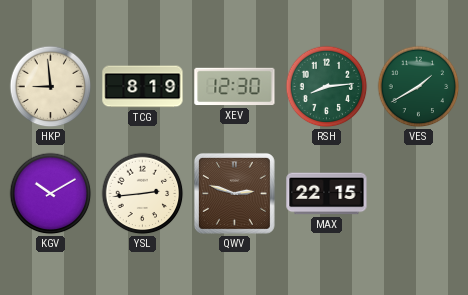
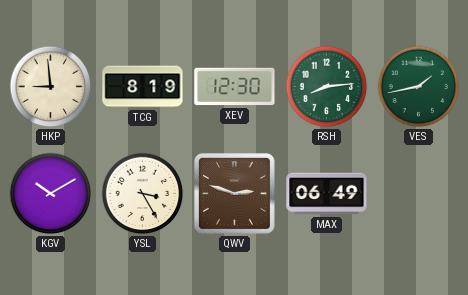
VES: 1:40 -> 1:43
YSL: 2:44 -> 3:25
MAX: 22:15 -> 06:49
